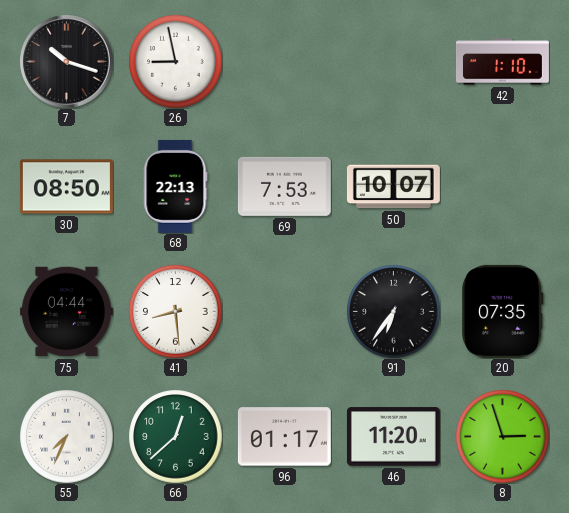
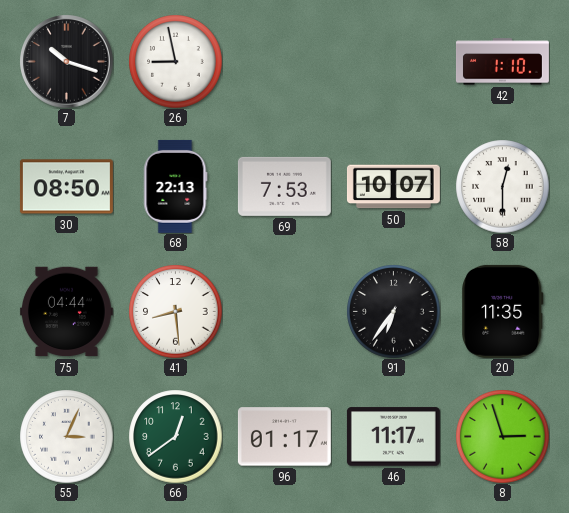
58: none -> 12:30
20: 07:35 -> 11:35
55: 7:34 -> 3:04
66: 12:38 -> 12:39
46: 11:20 -> 11:17
